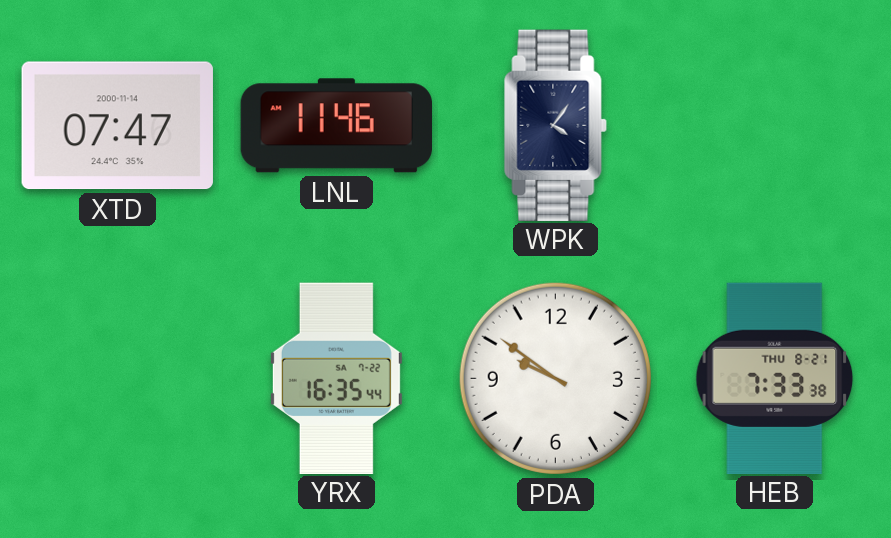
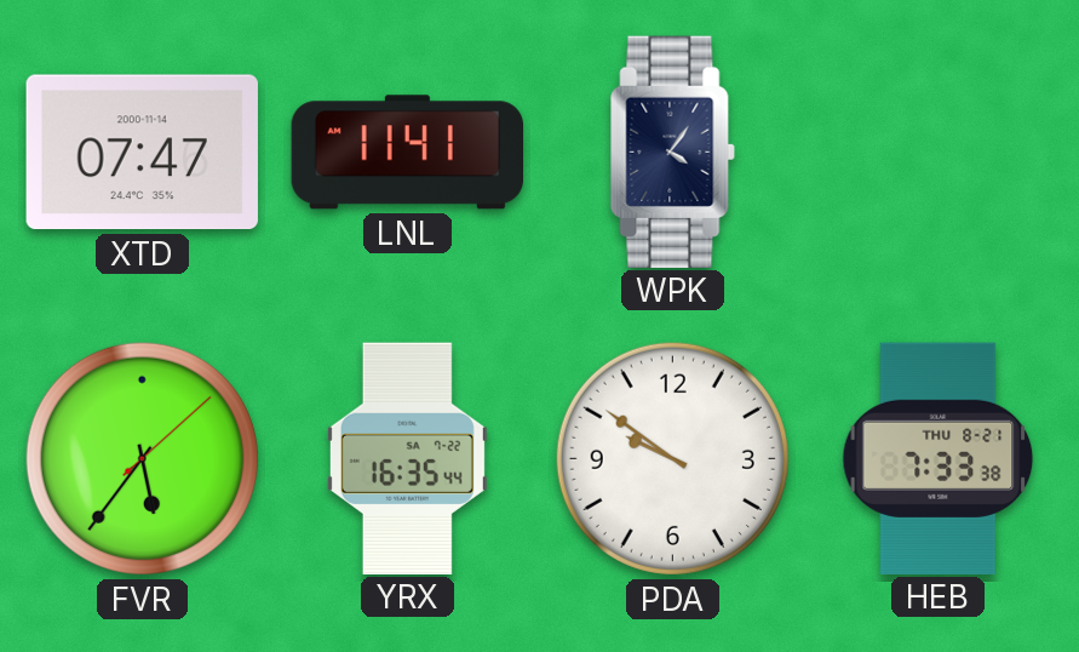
LNL: 11:46 -> 11:41
FVR: none -> 5:36
